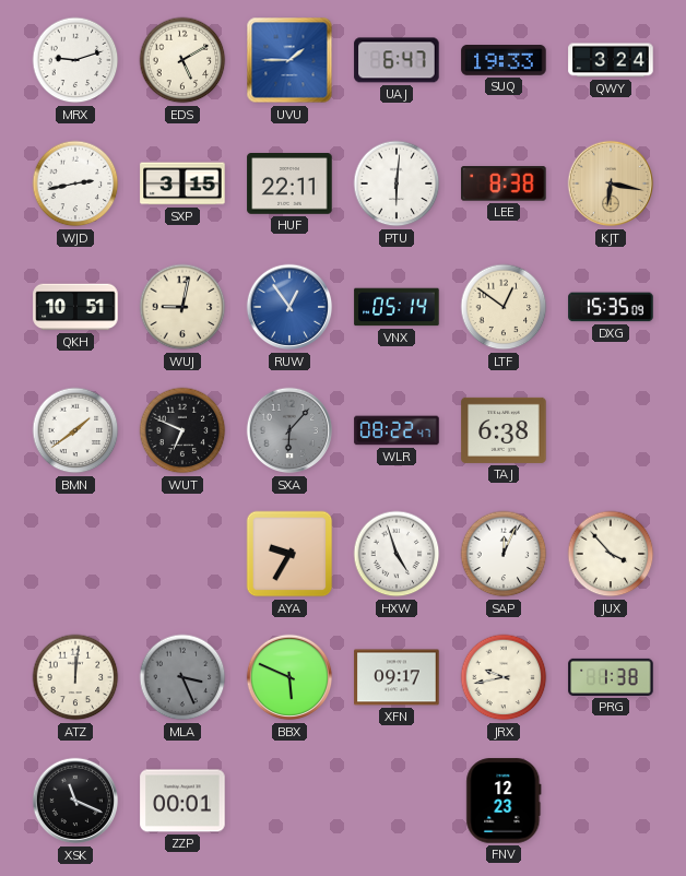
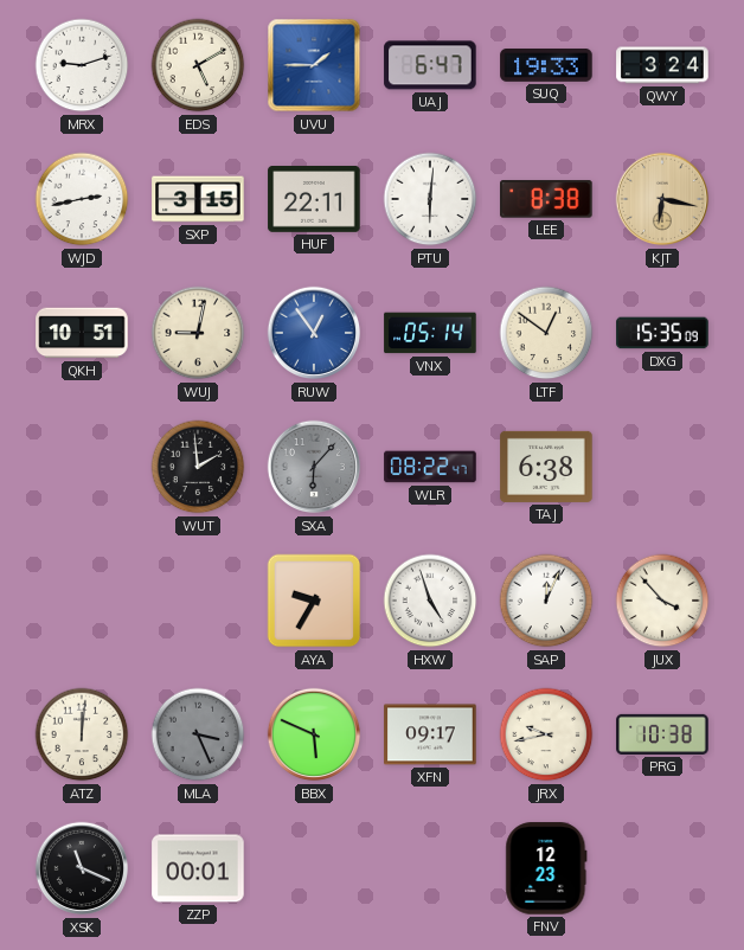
BMN: 1:39 -> none
WUT: 6:49 -> 1:59
PRG: 1:38 -> 10:38
